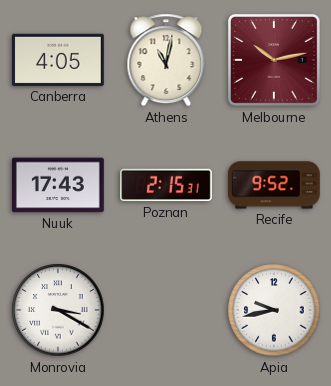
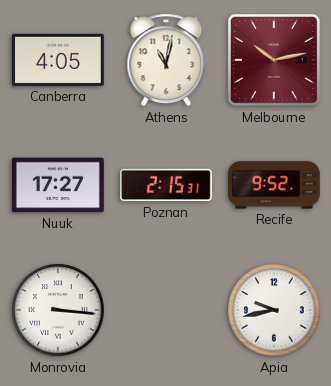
Nuuk: 17:43 -> 17:27
Monrovia: 3:20 -> 3:16
